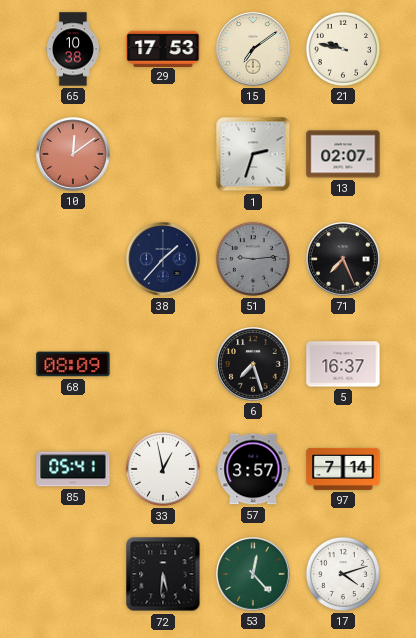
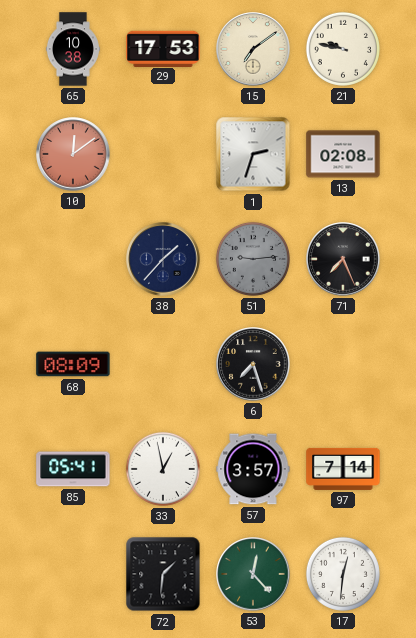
13: 02:07 -> 02:08
5: 16:37 -> none
72: 5:31 -> 1:31
17: 4:12 -> 12:31
